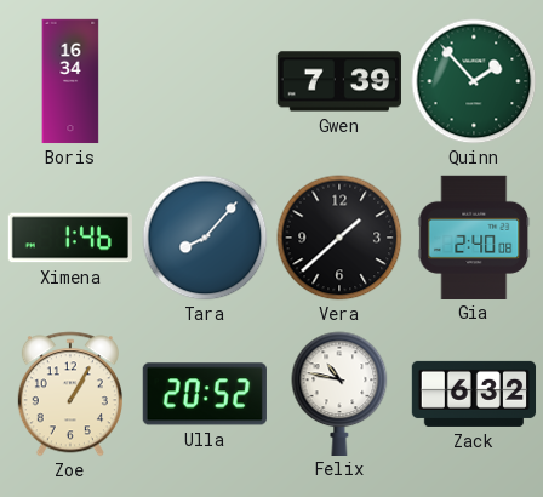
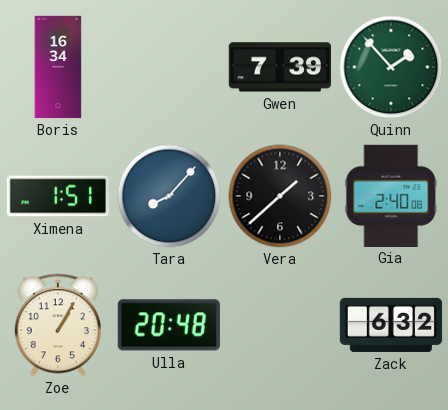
Ximena: 1:46 -> 1:51
Ulla: 20:52 -> 20:48
Felix: 10:47 -> none
